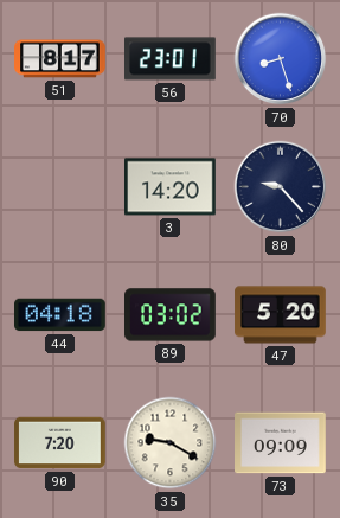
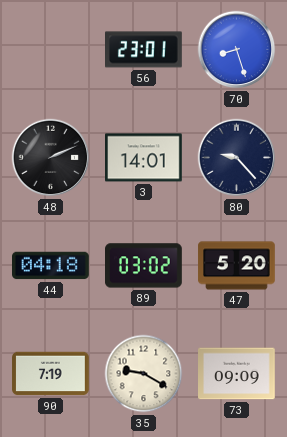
51: 8:17 -> none
48: none -> 2:11
3: 14:20 -> 14:01
90: 7:20 -> 7:19
